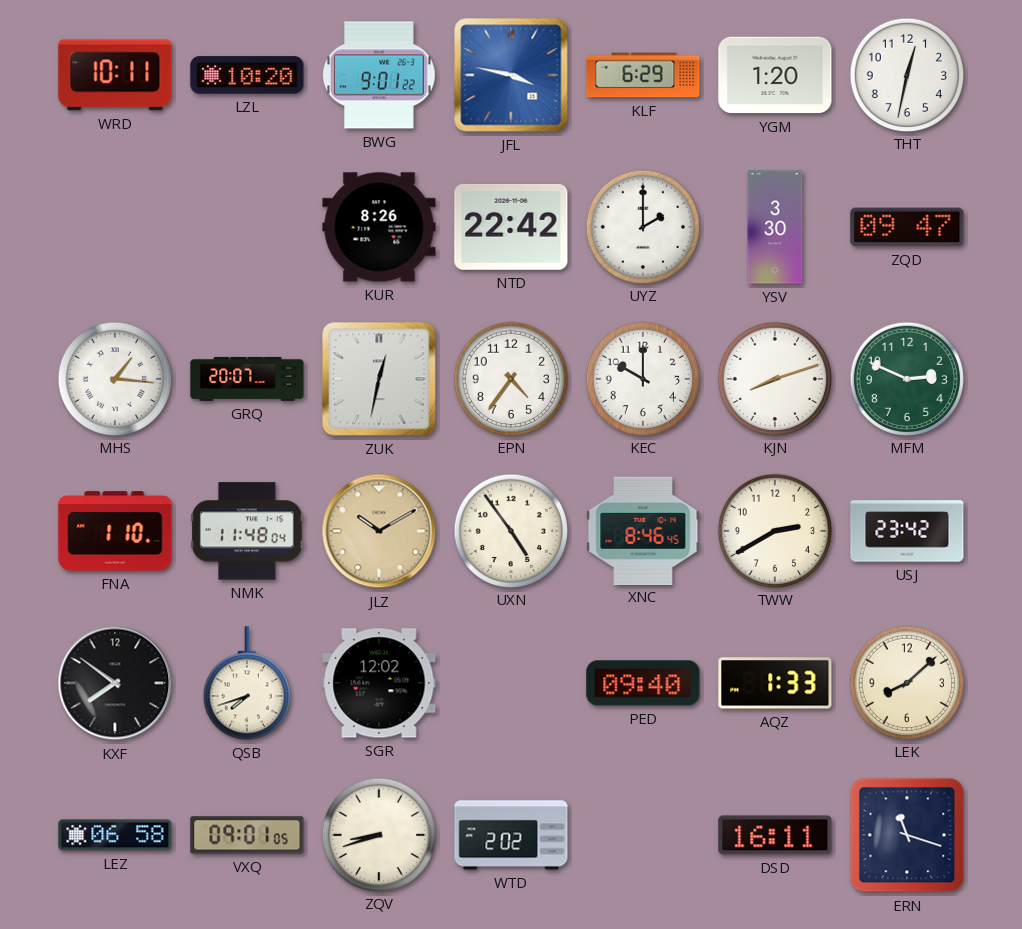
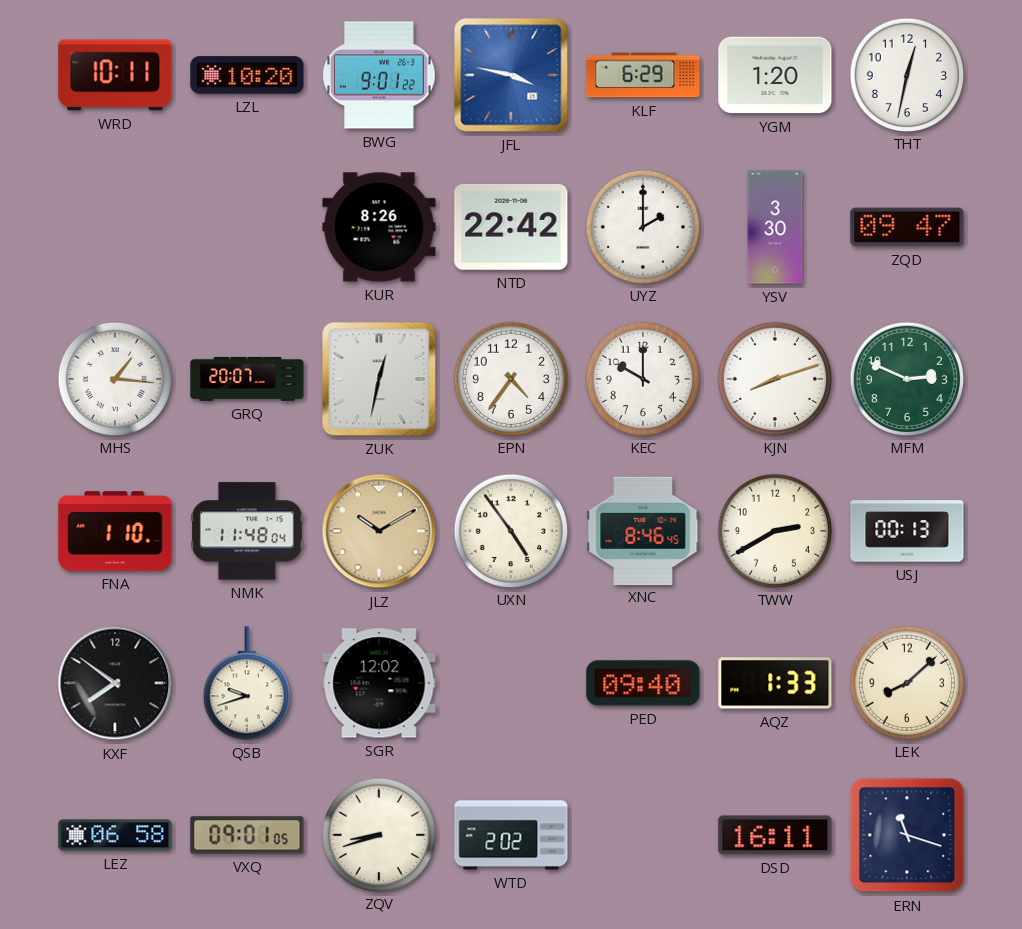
USJ: 23:42 -> 00:13
QSB: 7:42 -> 9:42
